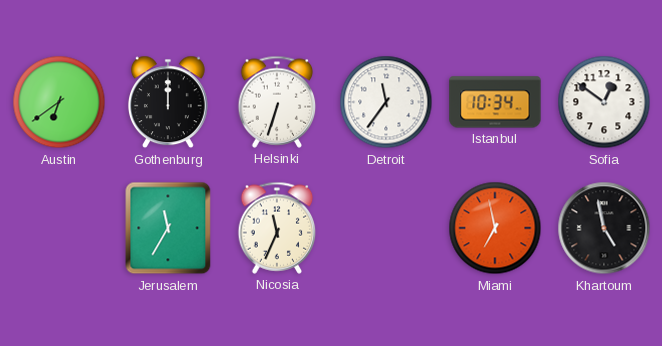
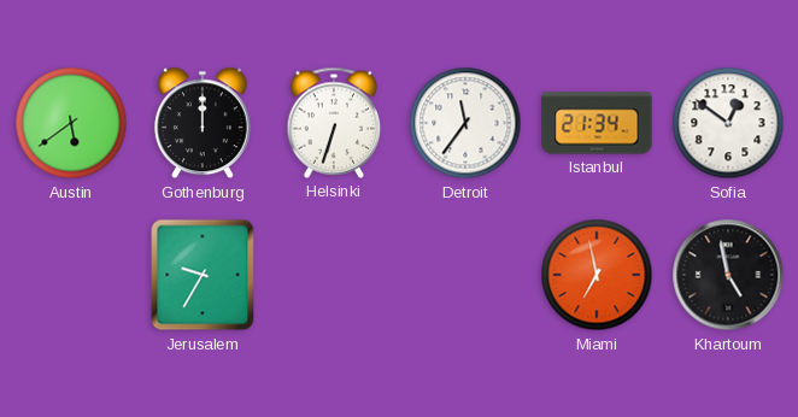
Austin: 6:39 -> 5:39
Istanbul: 10:34 -> 21:34
Jerusalem: 11:35 -> 9:35
Nicosia: 11:34 -> none
